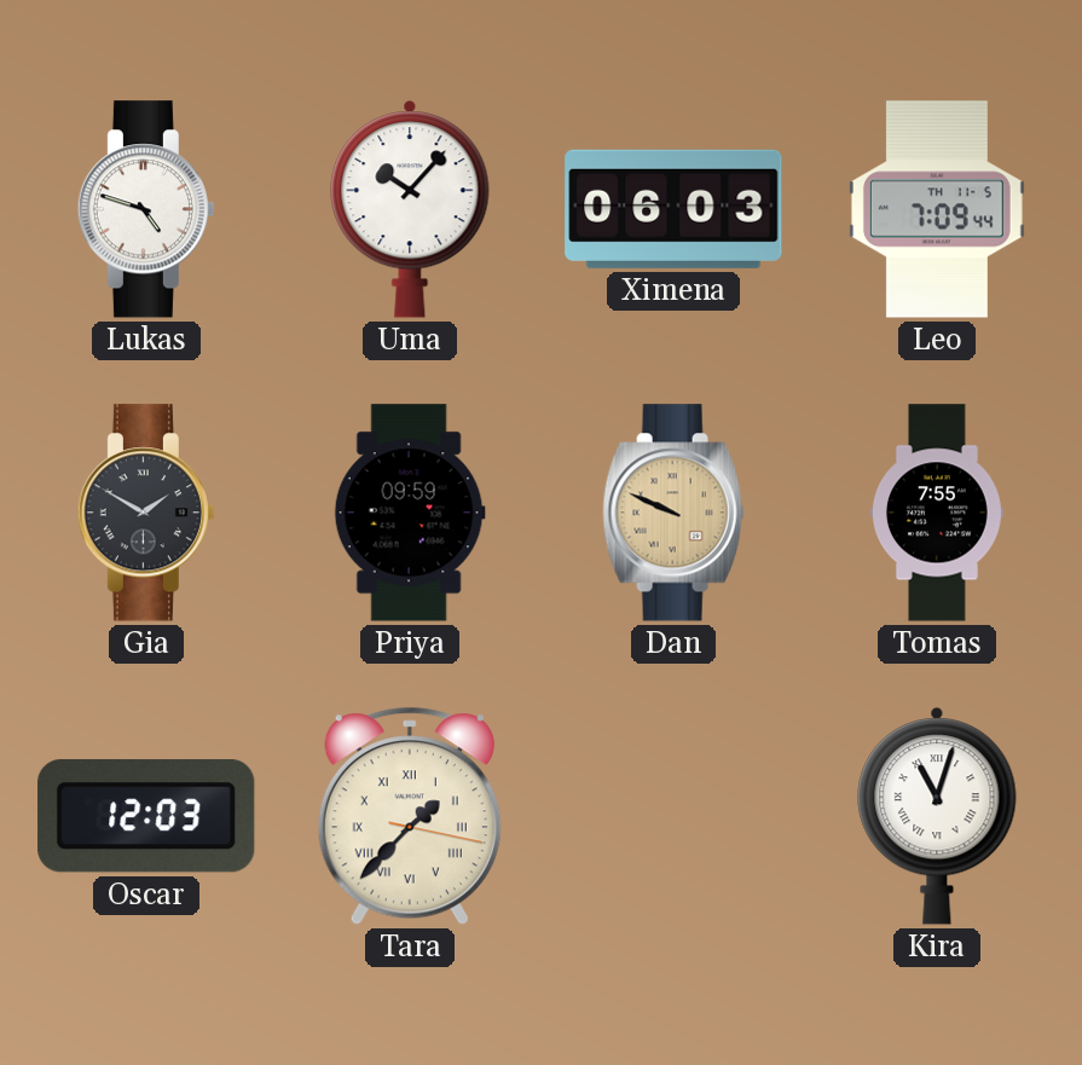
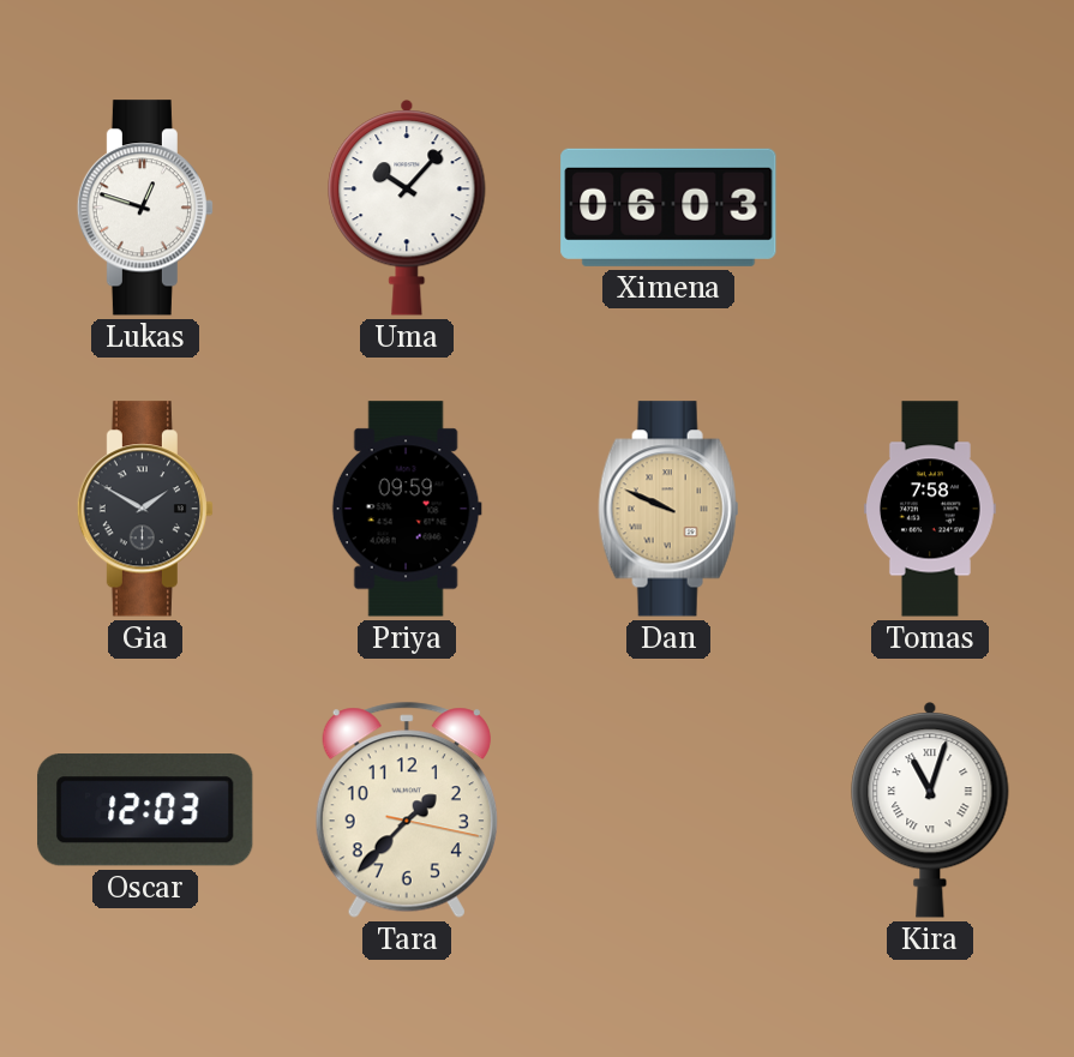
Lukas: 4:48 -> 12:48
Leo: 7:09 -> none
Tomas: 7:55 -> 7:58
Tara numerals: Roman -> Arabic
